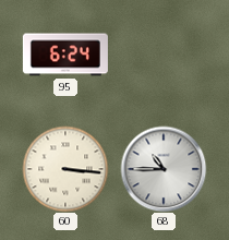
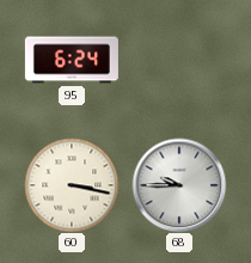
60: 3:16 -> 3:17
68: 10:45 -> 9:45
